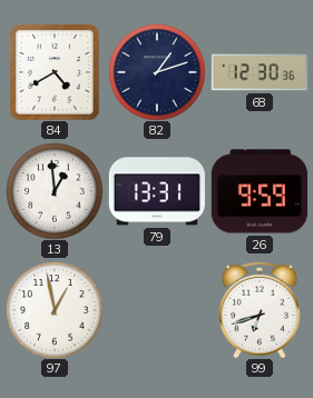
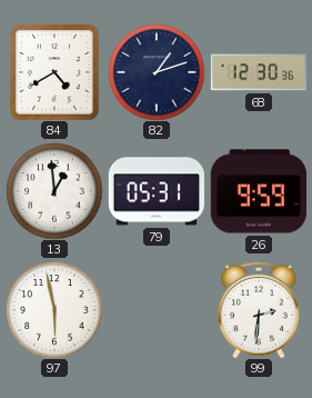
79: 13:31 -> 05:31
97: 12:58 -> 5:58
99: 6:42 -> 2:31
